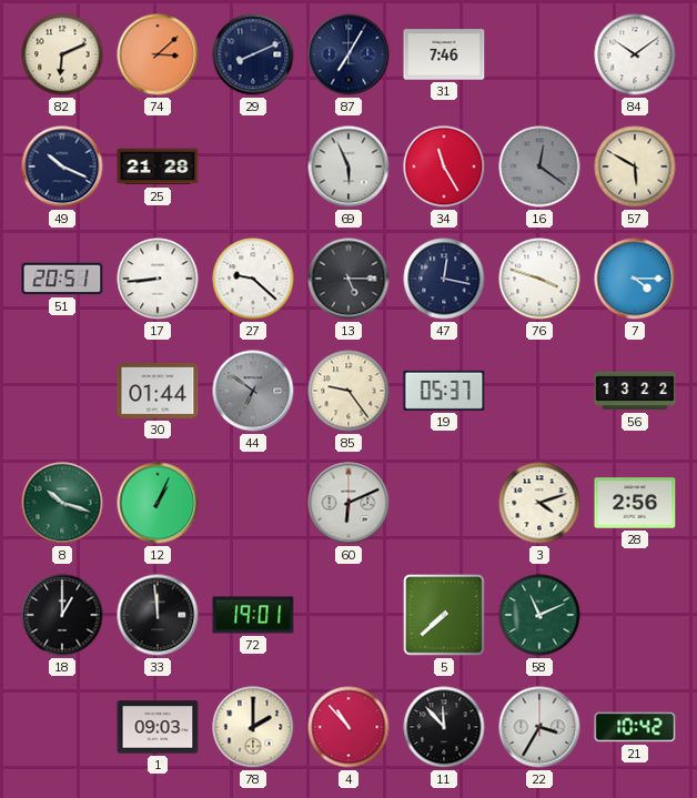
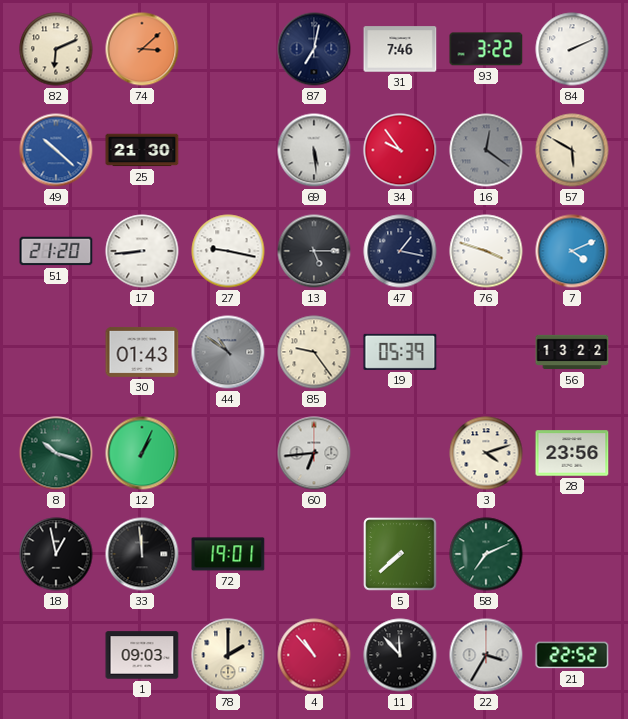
29: 8:11 -> none
87: 7:05 -> 7:02
93: none -> 3:22
84: 10:09 -> 2:11
49: 10:19 -> 10:22
49 dial: navy -> blue
25: 21:28 -> 21:30
69: 5:56 -> 5:29
34: 11:25 -> 9:54
51: 20:51 -> 21:20
27: 9:22 -> 9:17
47: 12:17 -> 1:17
7: 4:15 -> 4:11
30: 01:44 -> 01:43
44: 6:51 -> 10:51
19: 05:37 -> 05:39
60: 6:11 -> 6:44
28: 2:56 -> 23:56
18: 1:00 -> 12:58
58: 11:11 -> 7:11
21: 10:42 -> 22:52
